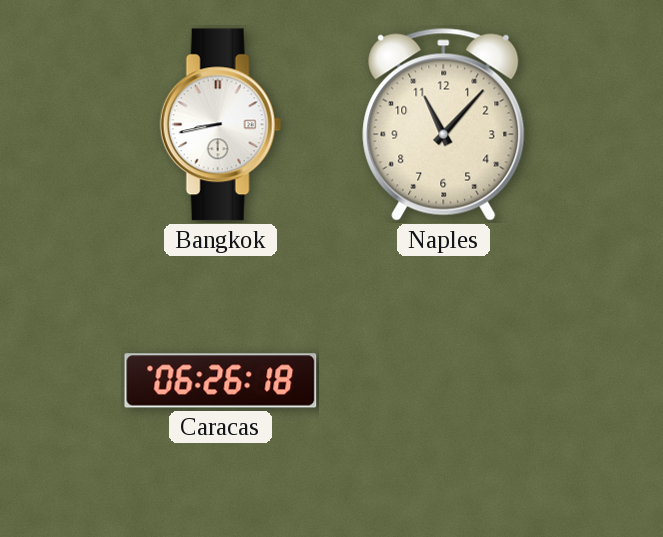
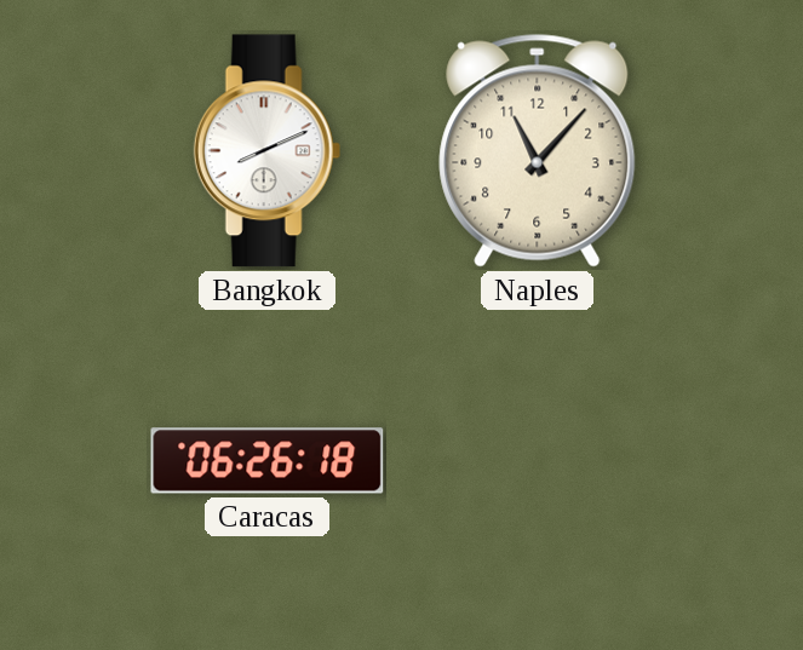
Bangkok: 8:43 -> 8:11
